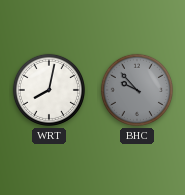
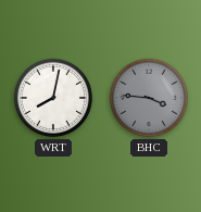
BHC: 9:53 -> 3:46
